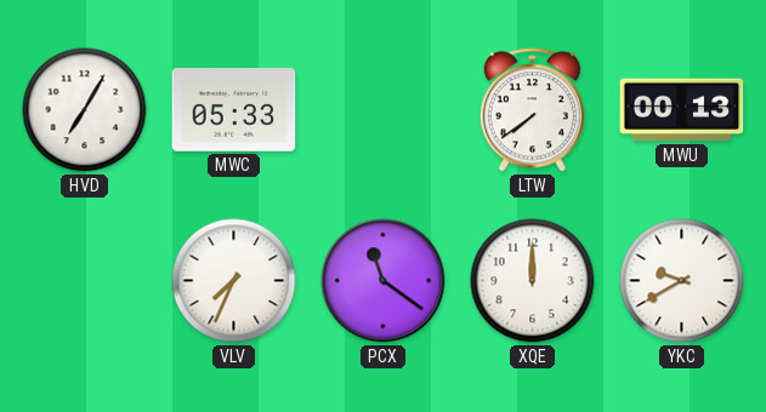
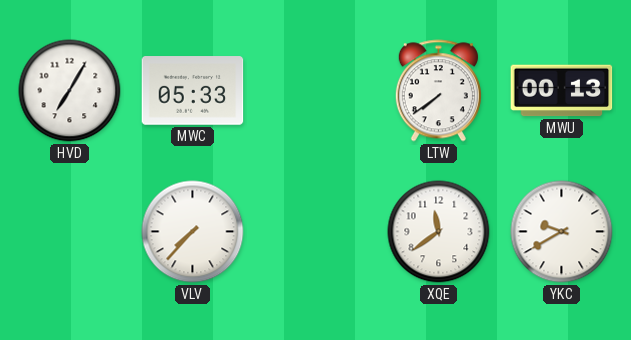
VLV: 7:34 -> 7:37
PCX: 11:21 -> none
XQE: 12:00 -> 11:39
